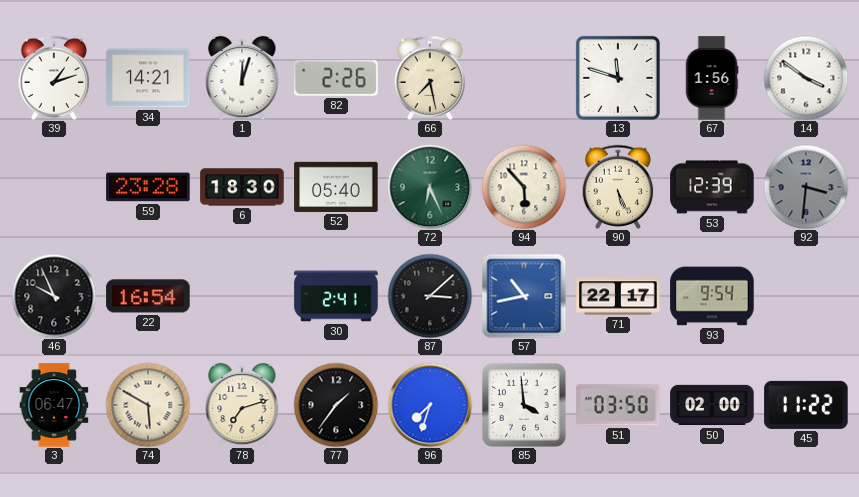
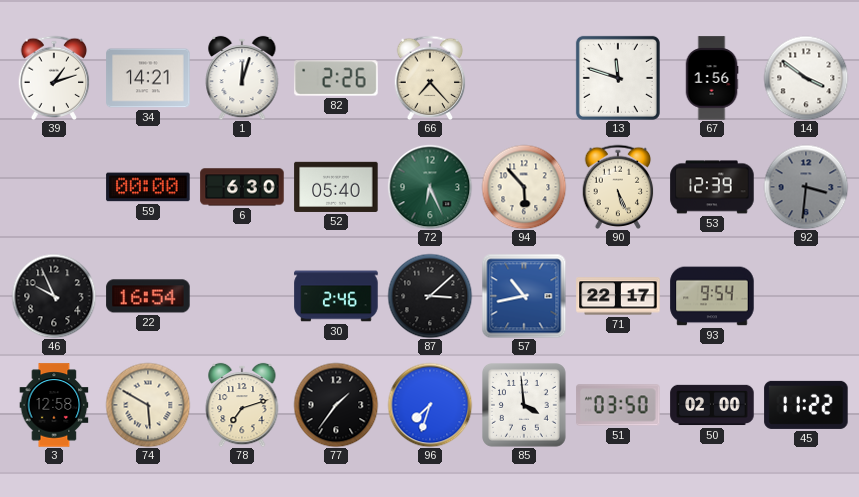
66: 7:28 -> 7:23
59: 23:28 -> 00:00
6: 18:30 -> 6:30
30: 2:41 -> 2:46
3: 06:47 -> 12:58
